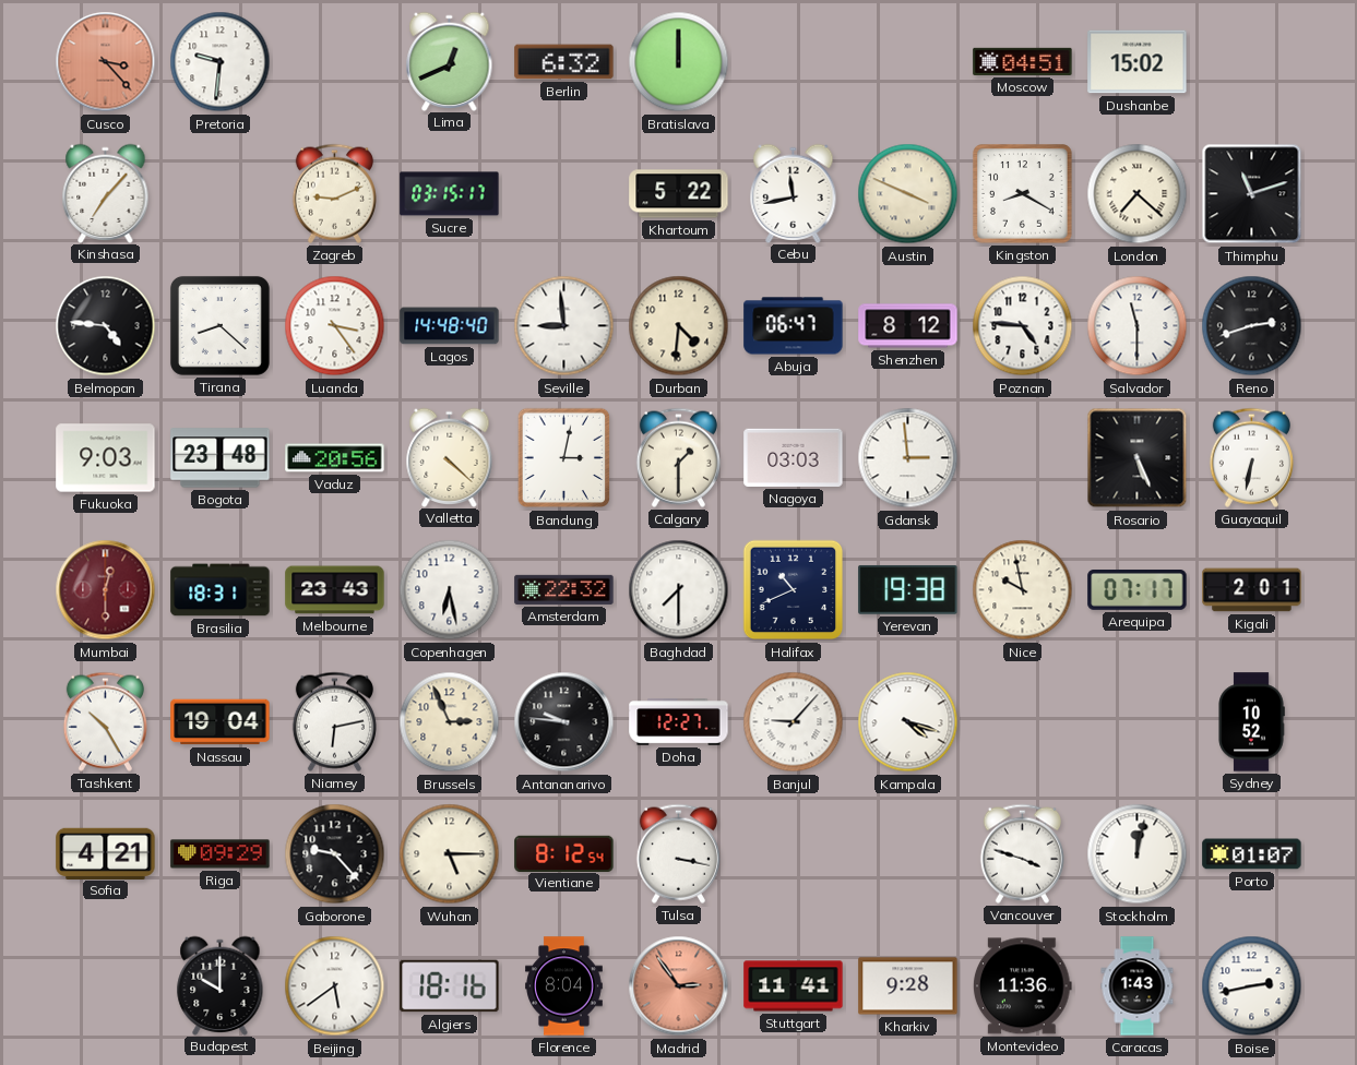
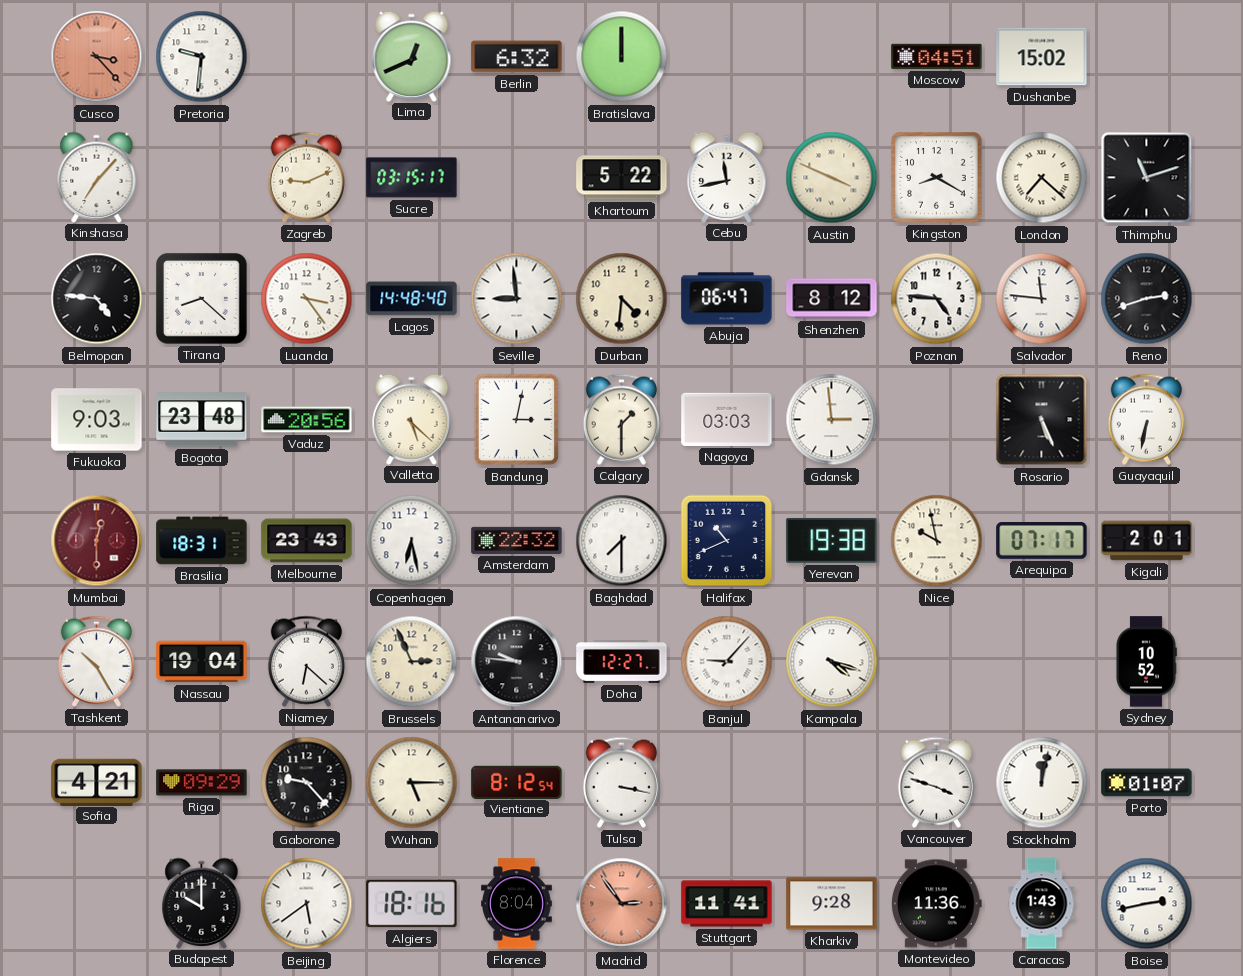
Salvador: 11:30 -> 11:46
Valletta: 4:22 -> 5:22
Niamey: 6:13 -> 6:22
